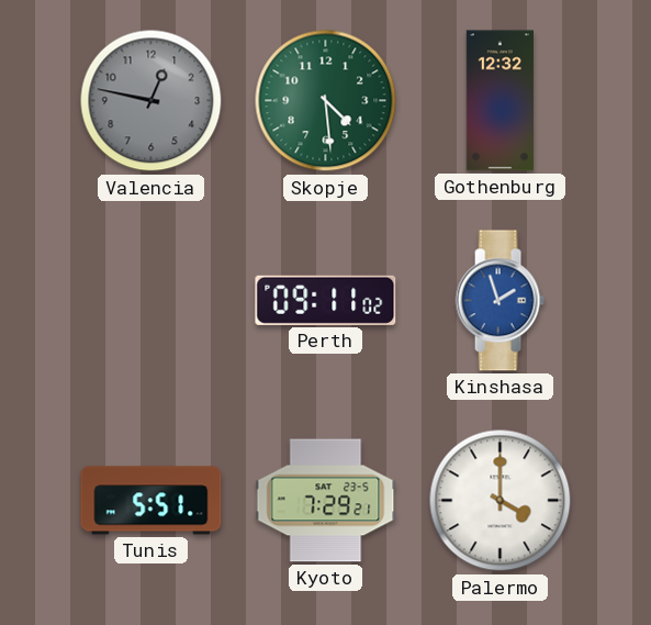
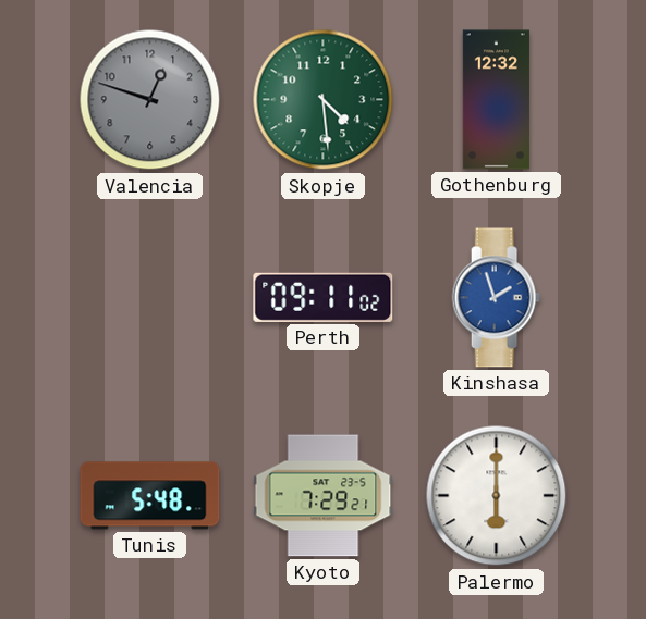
Valencia: 12:47 -> 12:48
Tunis: 5:51 -> 5:48
Palermo: 4:00 -> 6:00
